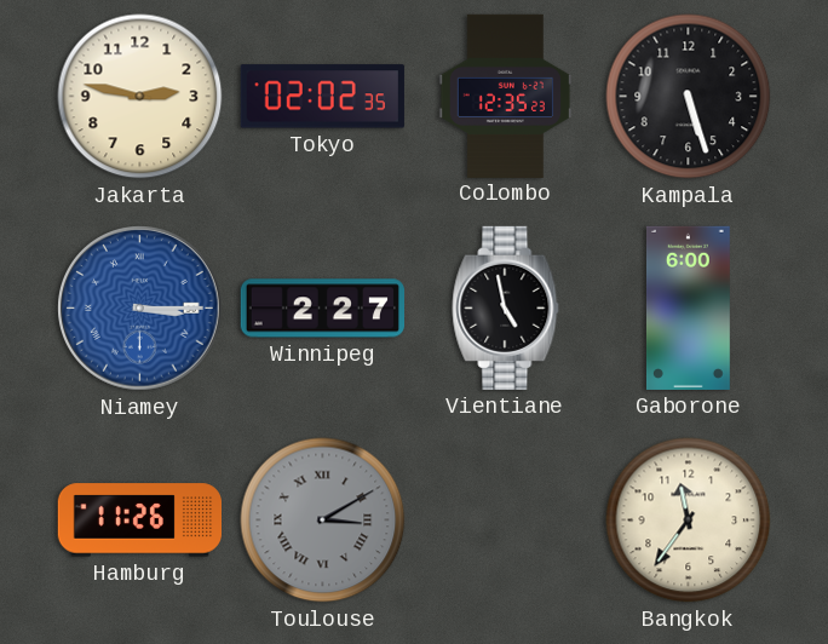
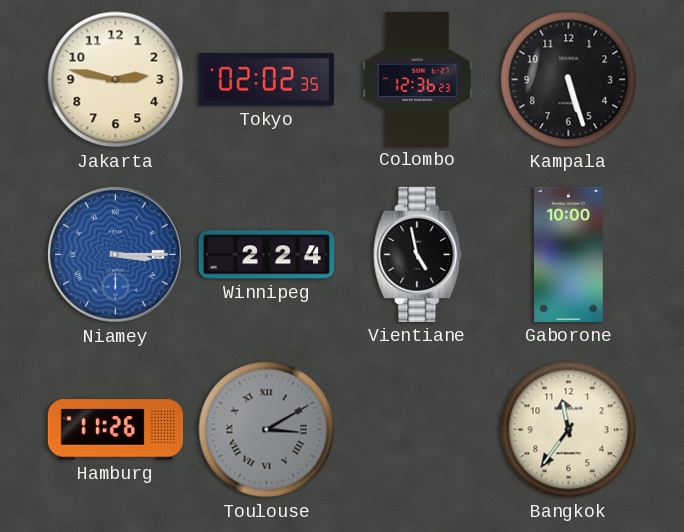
Colombo: 12:35 -> 12:36
Winnipeg: 2:27 -> 2:24
Gaborone: 6:00 -> 10:00
